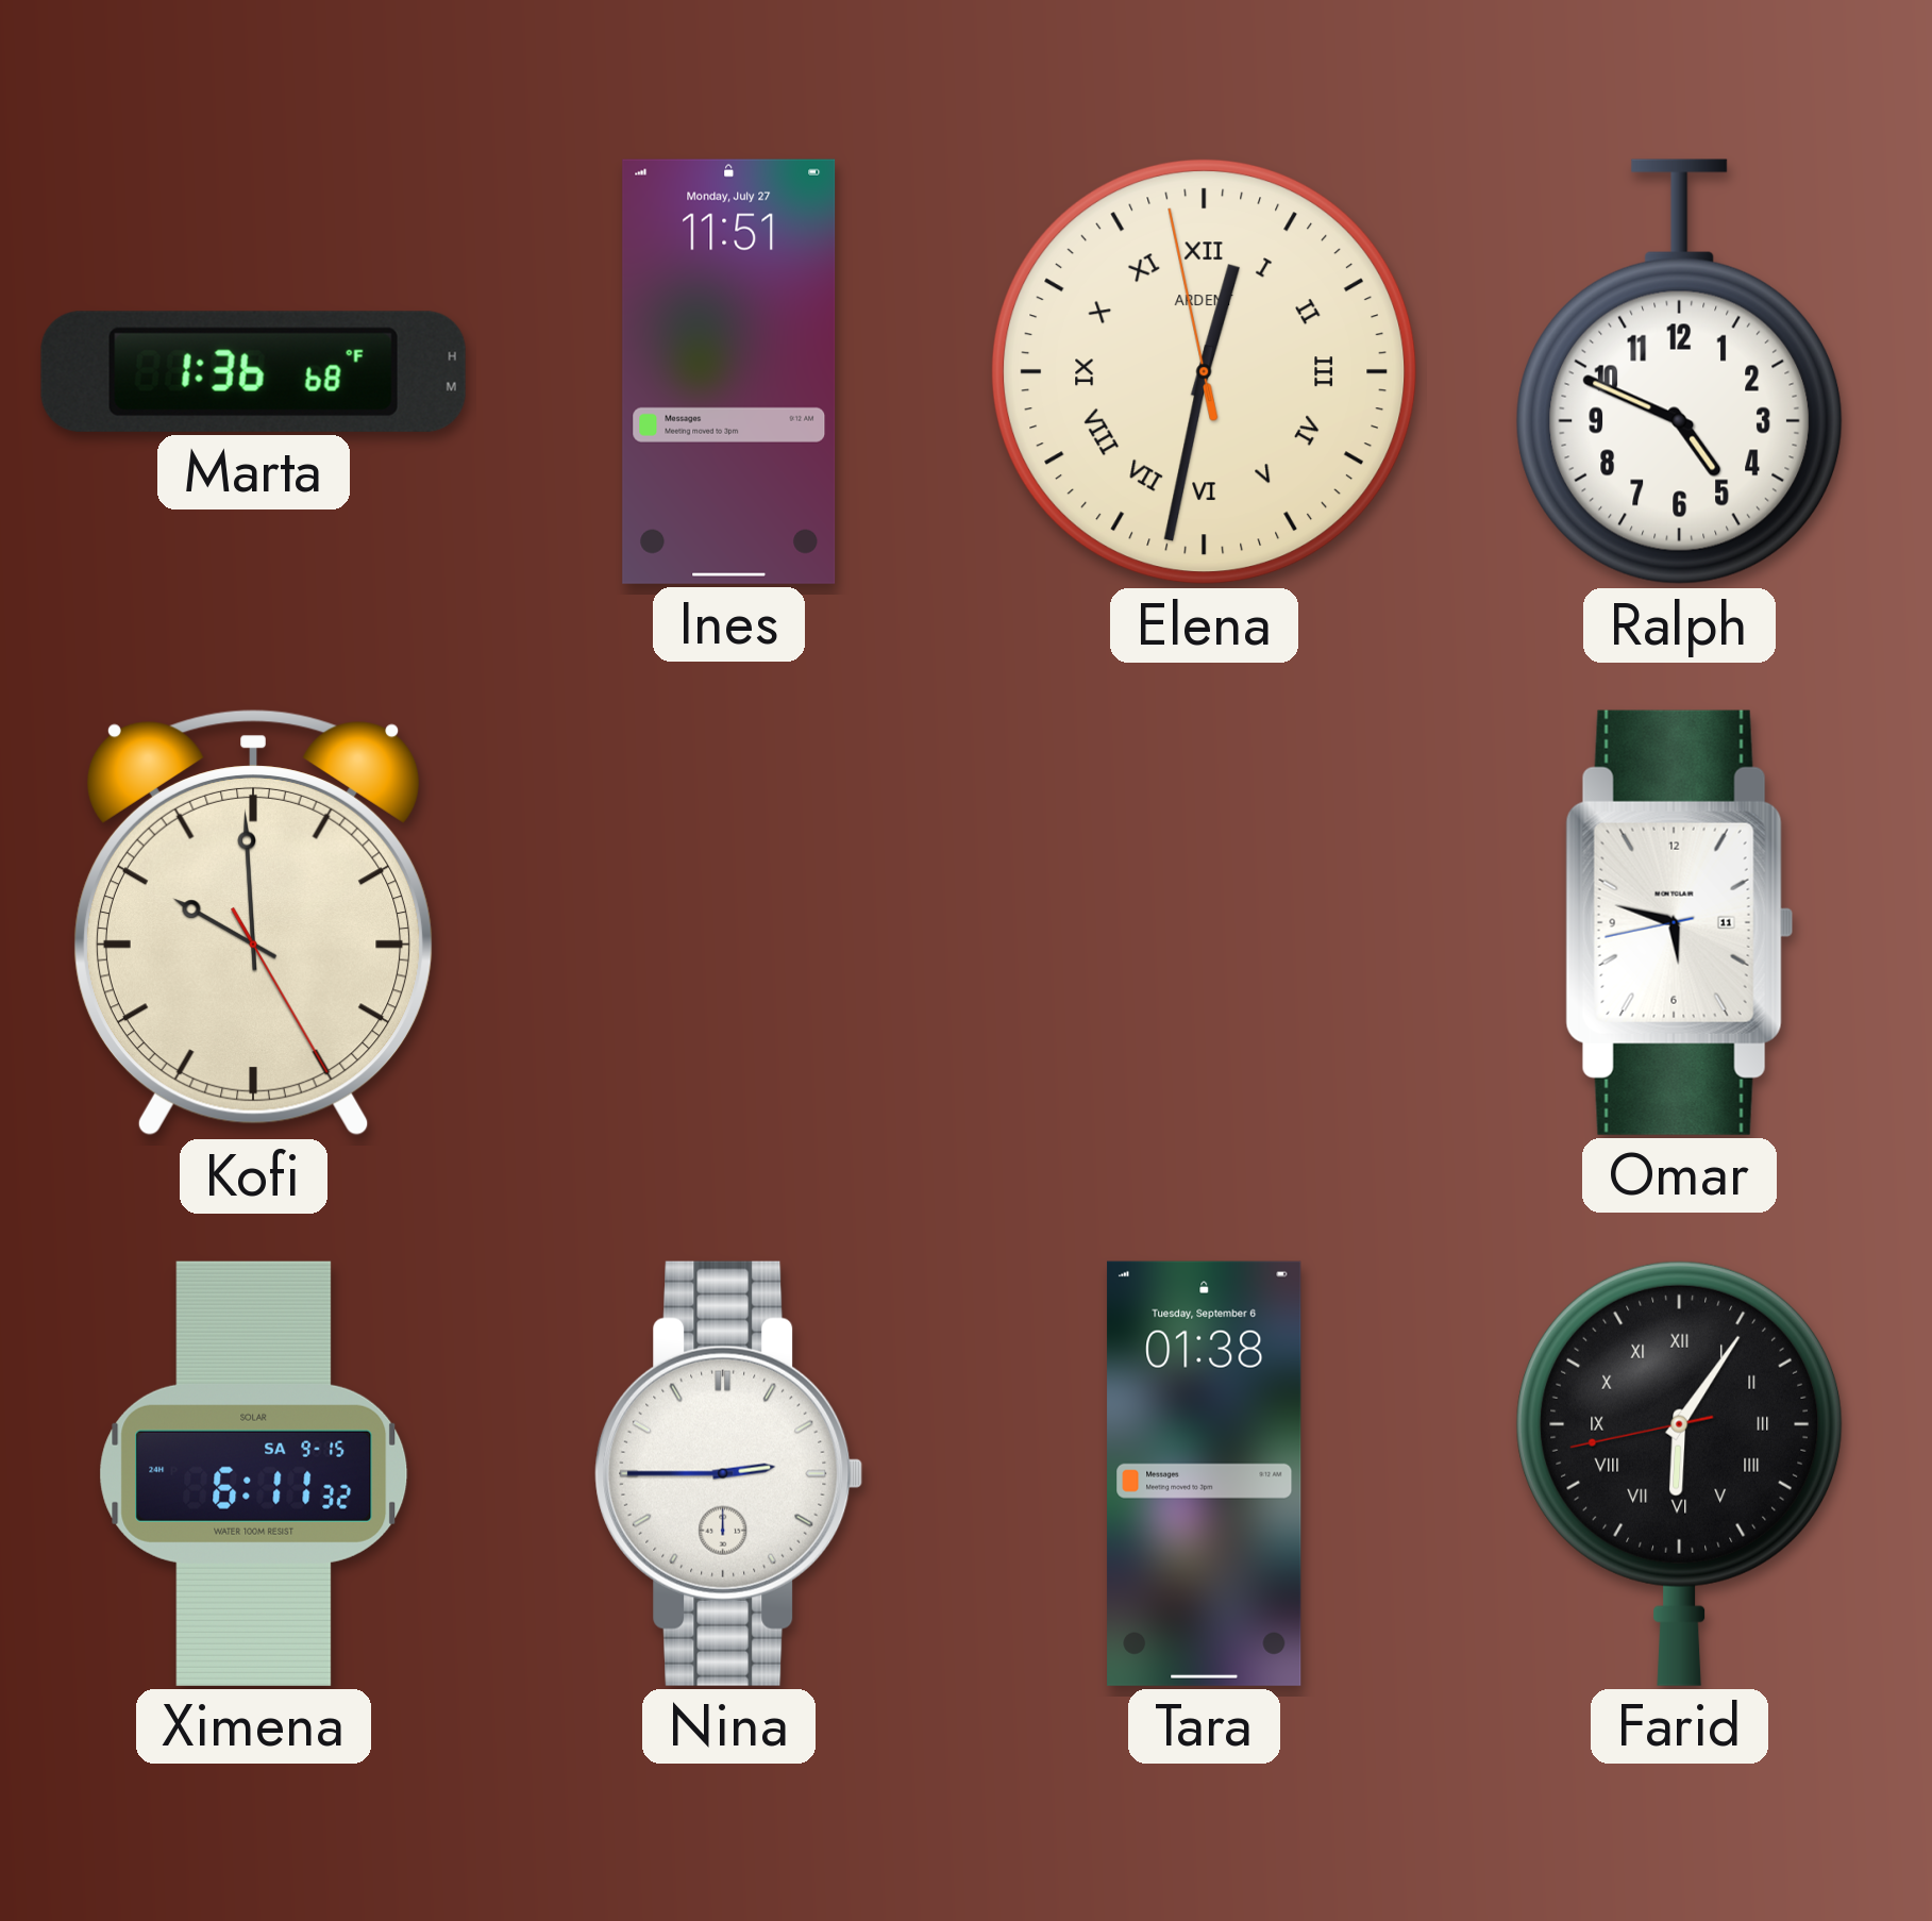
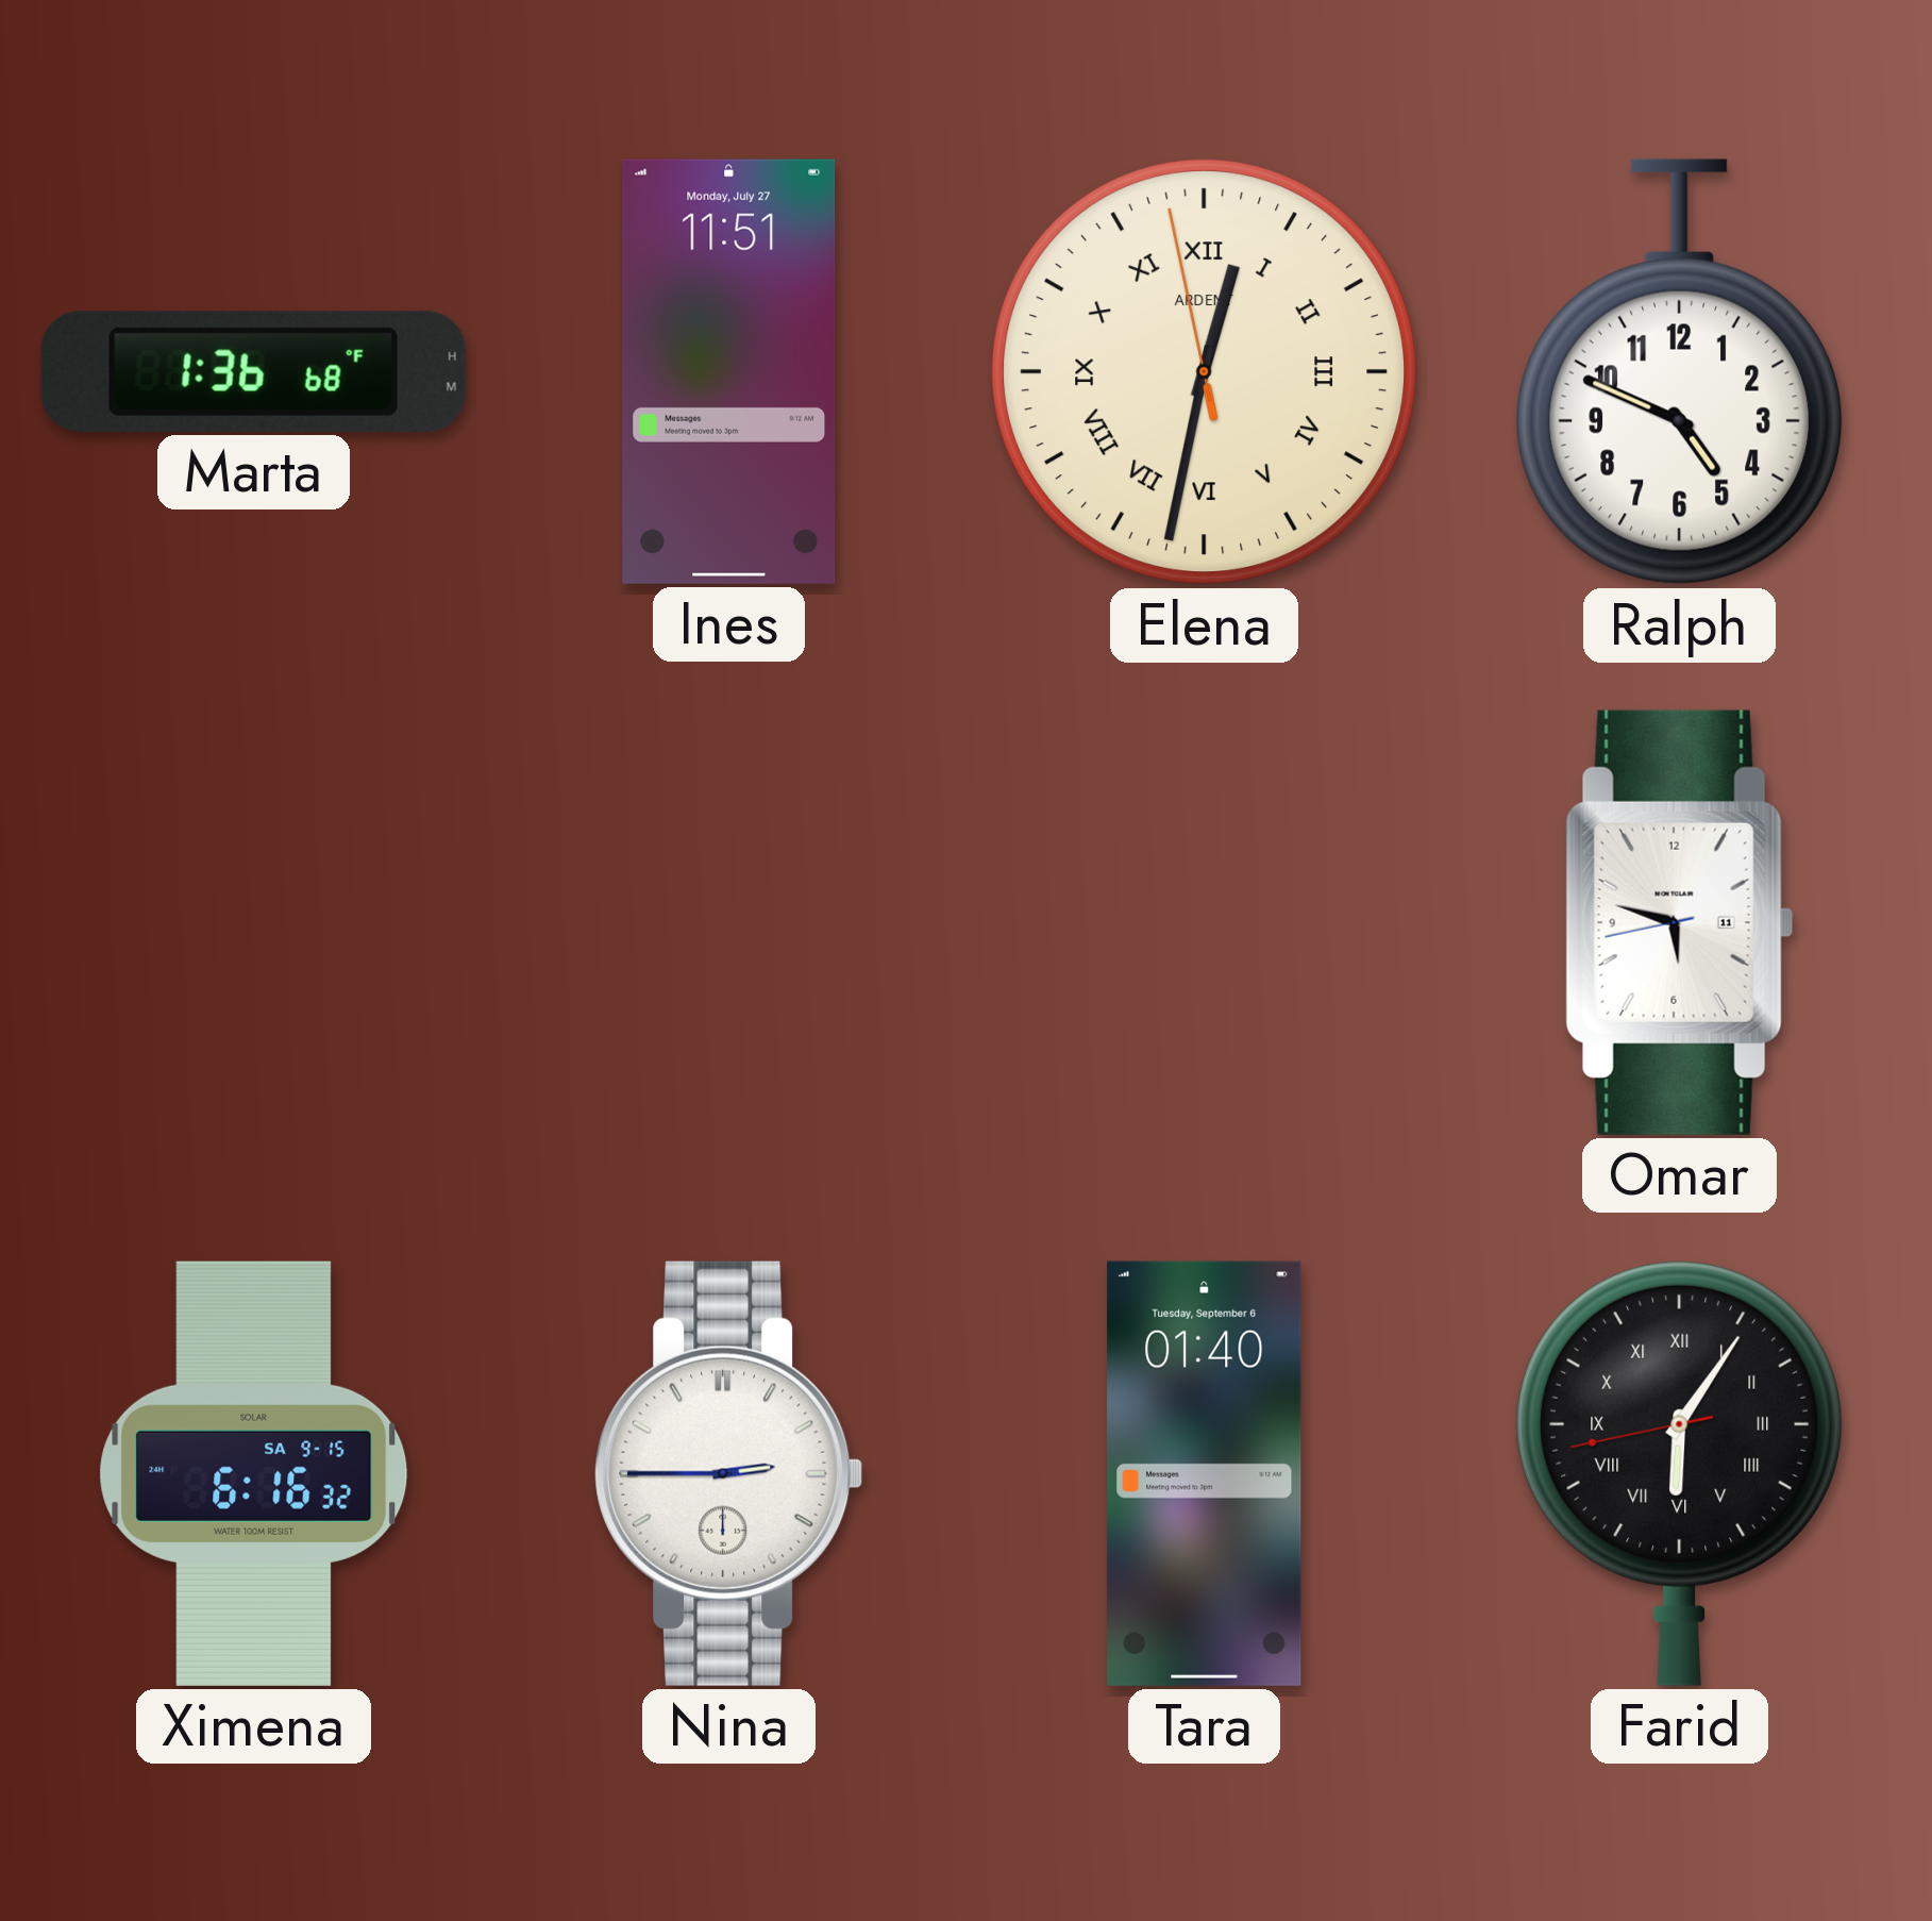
Kofi: 9:59 -> none
Ximena: 6:11 -> 6:16
Tara: 01:38 -> 01:40
